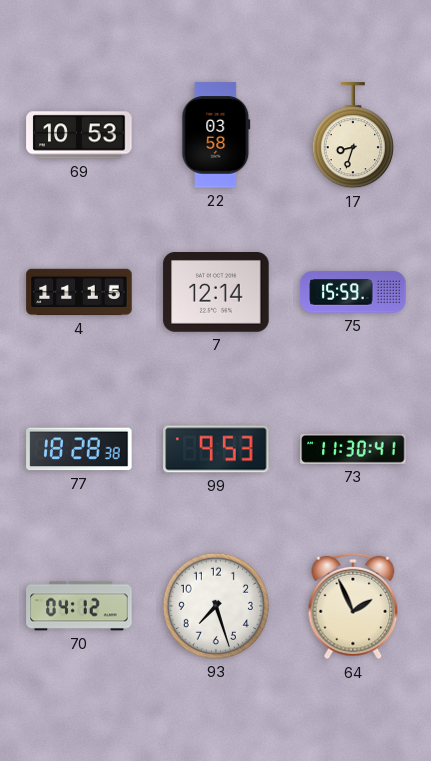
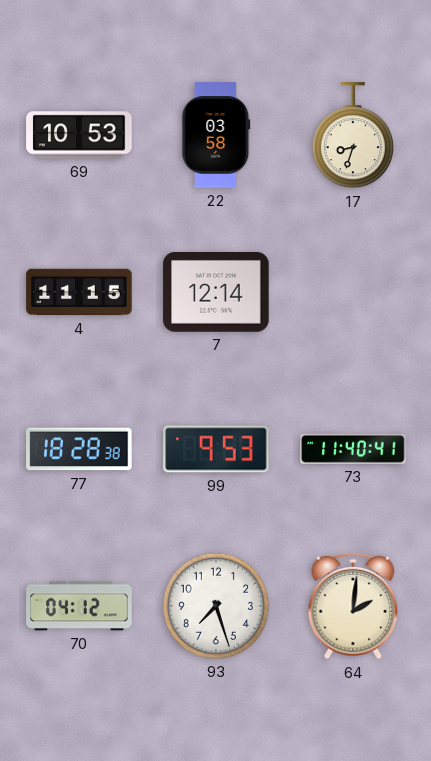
75: 15:59 -> none
73: 11:30 -> 11:40
64: 1:56 -> 2:01
